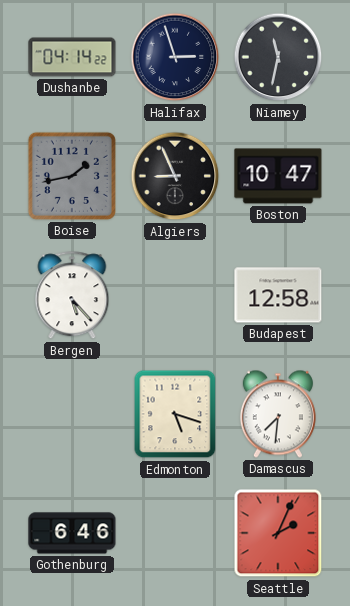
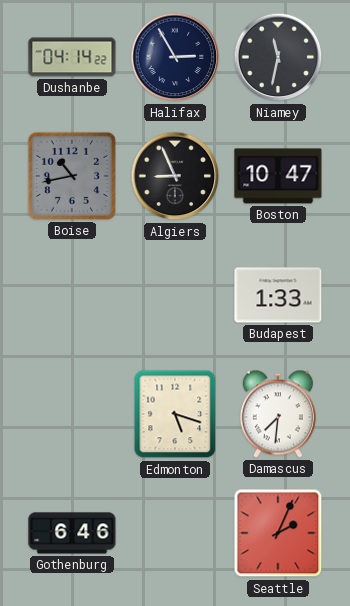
Halifax: 2:57 -> 2:55
Boise: 1:43 -> 10:43
Bergen: 5:23 -> none
Budapest: 12:58 -> 1:33
